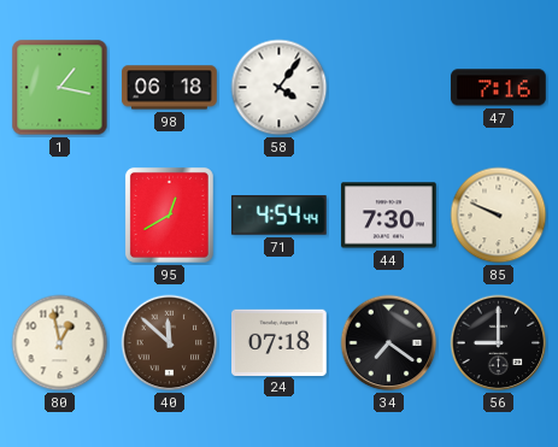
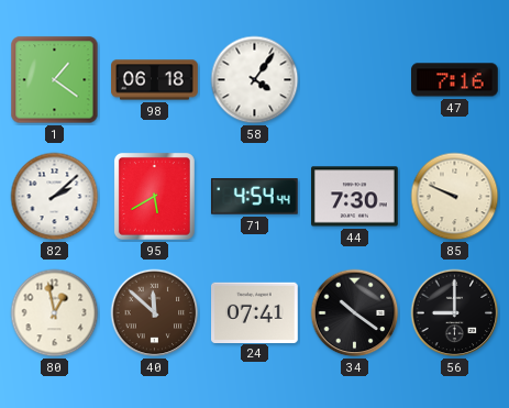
1: 1:17 -> 1:21
82: none -> 2:08
95: 12:40 -> 5:40
24: 07:18 -> 07:41
34: 7:21 -> 10:21
